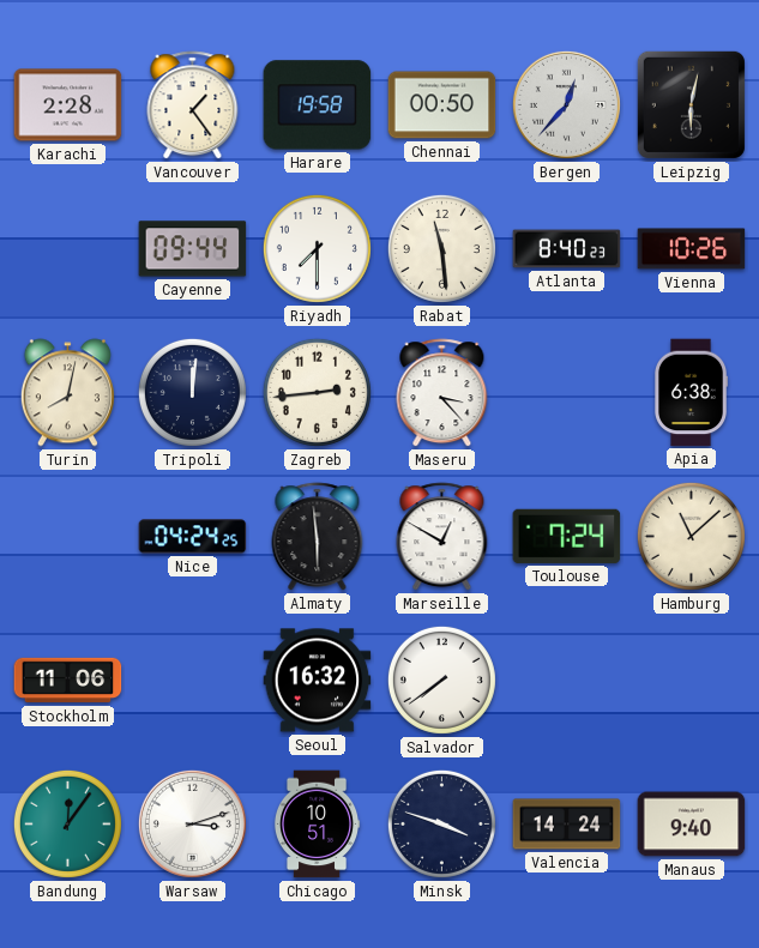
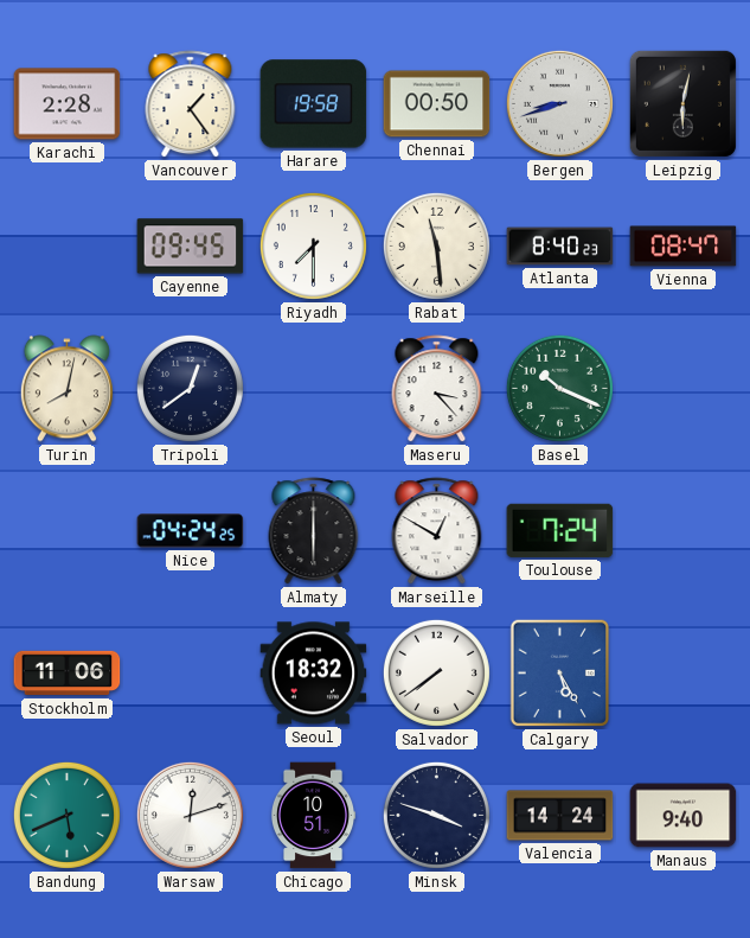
Bergen: 12:37 -> 8:42
Cayenne: 09:44 -> 09:45
Vienna: 10:26 -> 08:47
Tripoli: 12:01 -> 12:39
Zagreb: 2:44 -> none
Basel: none -> 10:19
Apia: 6:38 -> none
Almaty: 5:59 -> 6:00
Hamburg: 11:08 -> none
Seoul: 16:32 -> 18:32
Calgary: none -> 5:25
Bandung: 12:06 -> 5:41
Warsaw: 3:12 -> 12:12
